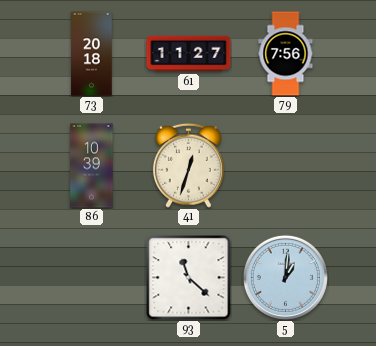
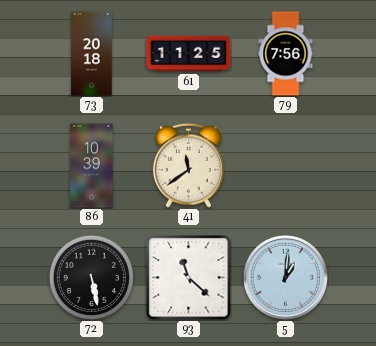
61: 11:27 -> 11:25
41: 12:33 -> 11:39
72: none -> 5:28
